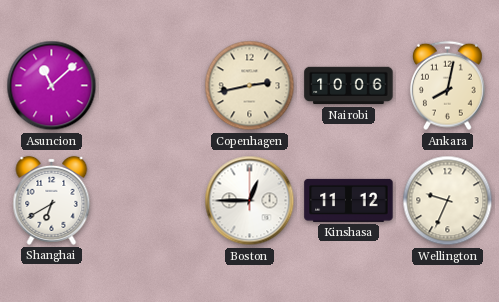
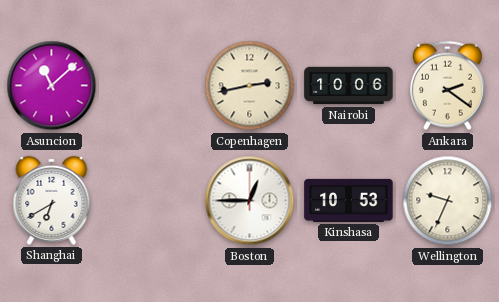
Ankara: 8:02 -> 2:21
Kinshasa: 11:12 -> 10:53
